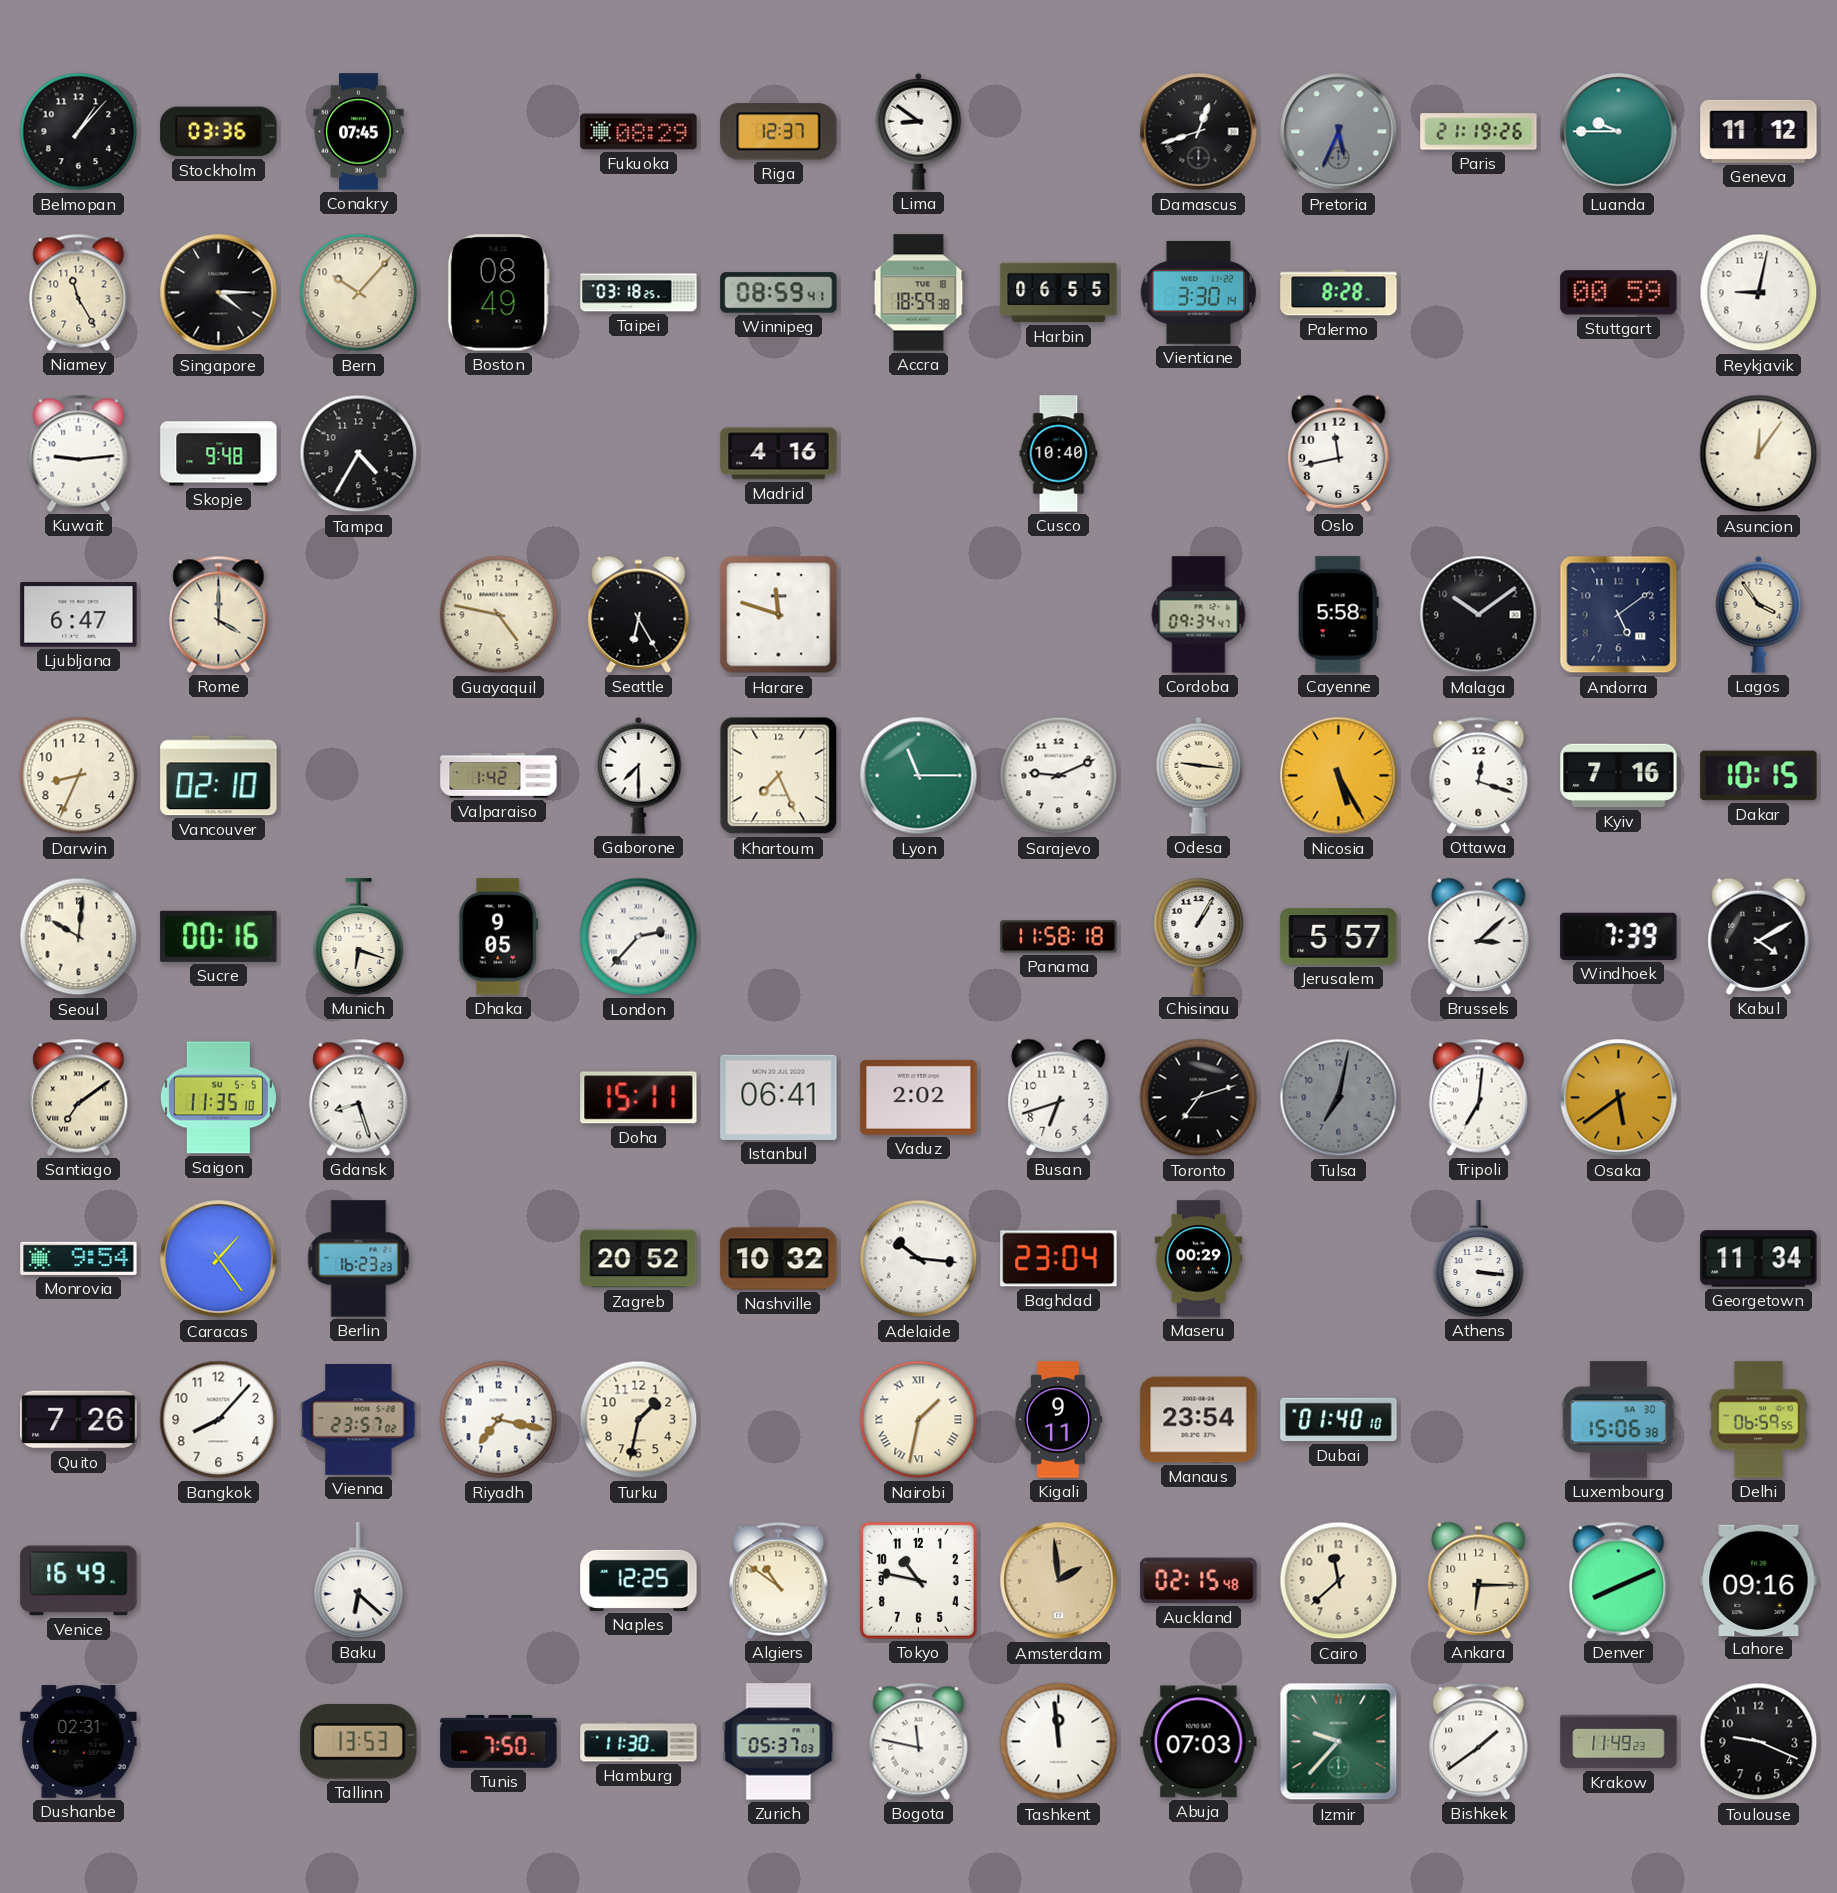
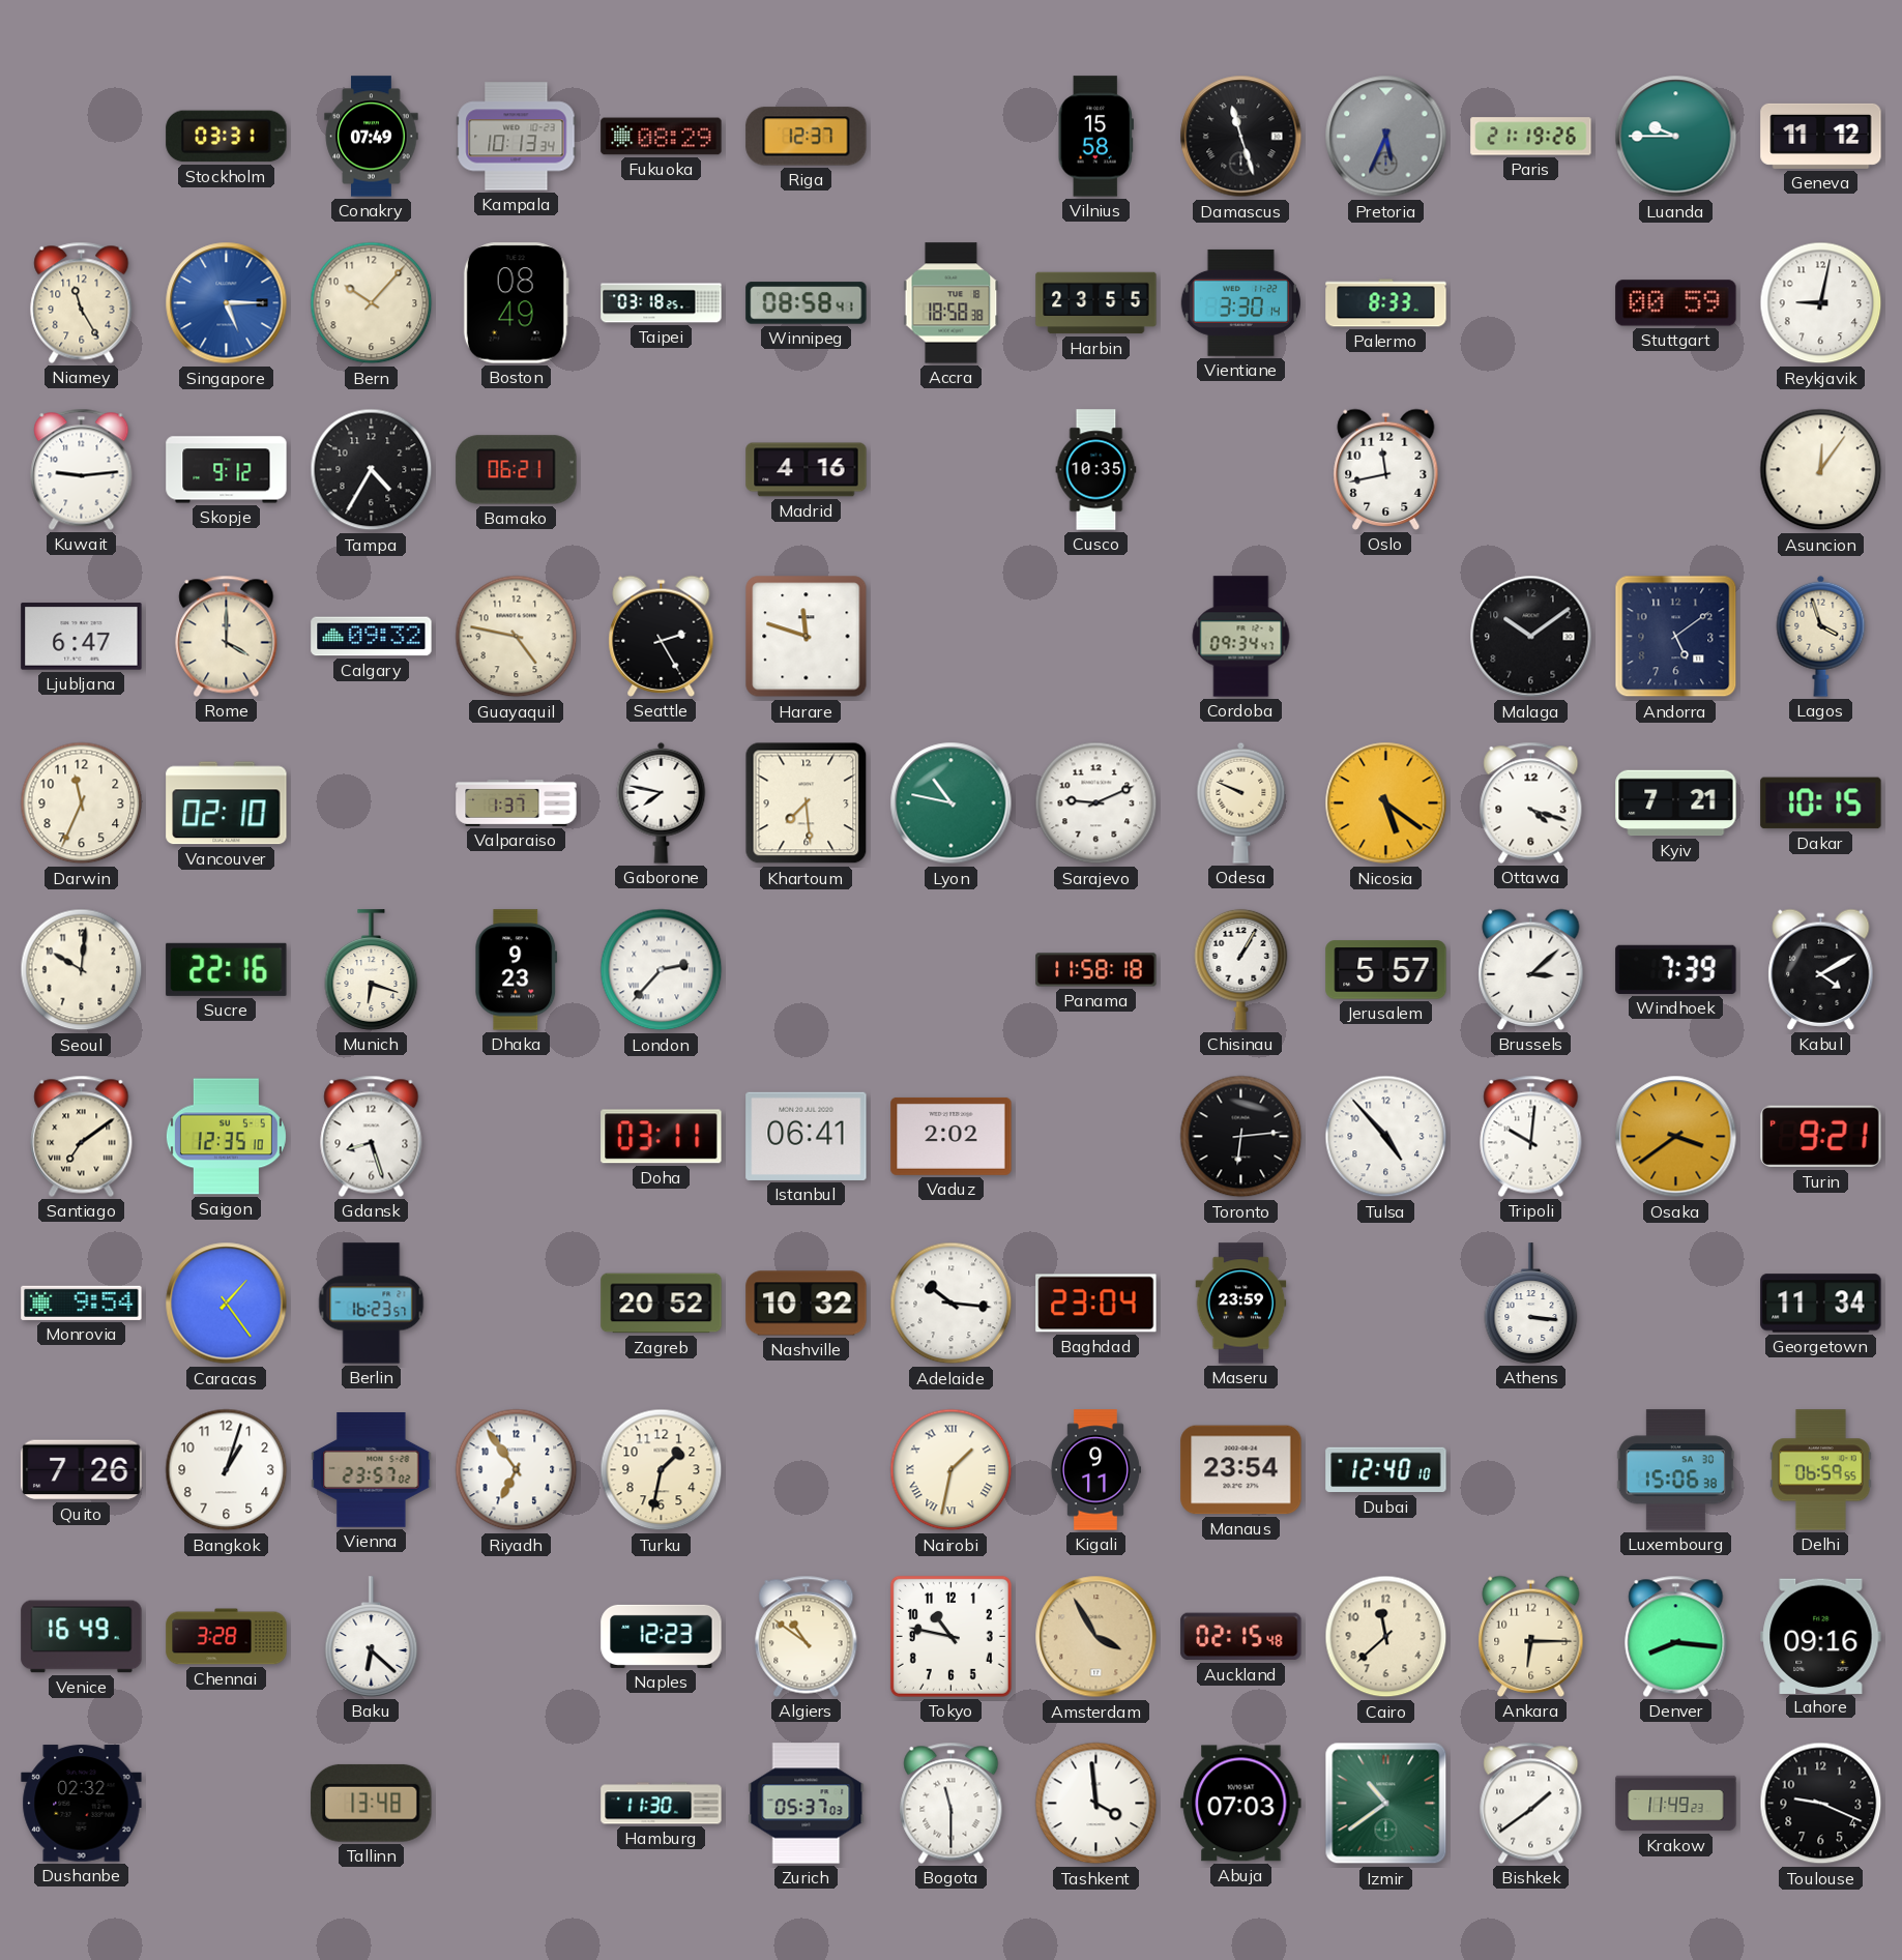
Belmopan: 1:07 -> none
Stockholm: 03:36 -> 03:31
Conakry: 07:45 -> 07:49
Kampala: none -> 10:13
Lima: 8:51 -> none
Vilnius: none -> 15:58
Damascus: 12:42 -> 11:27
Singapore: 4:15 -> 5:15
Singapore dial: black -> blue
Winnipeg: 08:59 -> 08:58
Accra: 18:59 -> 18:58
Harbin: 06:55 -> 23:55
Palermo: 8:28 -> 8:33
Skopje: 9:48 -> 9:12
Bamako: none -> 06:21
Cusco: 10:40 -> 10:35
Calgary: none -> 09:32
Seattle: 6:25 -> 2:25
Cayenne: 5:58 -> none
Lagos: 3:54 -> 3:57
Darwin: 8:34 -> 11:34
Valparaiso: 1:42 -> 1:37
Gaborone: 7:30 -> 7:47
Khartoum: 7:26 -> 7:29
Lyon: 11:15 -> 10:47
Odesa: 9:16 -> 9:49
Nicosia: 5:25 -> 5:21
Ottawa: 12:18 -> 4:18
Kyiv: 7:16 -> 7:21
Sucre: 00:16 -> 22:16
Dhaka: 9:05 -> 9:23
Saigon: 11:35 -> 12:35
Doha: 15:11 -> 03:11
Busan: 6:42 -> none
Toronto: 7:12 -> 6:14
Tulsa: 7:02 -> 4:53
Tulsa dial: grey -> white
Tripoli: 7:01 -> 10:01
Osaka: 5:39 -> 3:39
Turin: none -> 9:21
Berlin: 16:23:23 -> 16:23:57
Maseru: 00:29 -> 23:59
Bangkok: 8:07 -> 1:03
Riyadh: 7:17 -> 6:54
Dubai: 01:40 -> 12:40
Chennai: none -> 3:28
Naples: 12:25 -> 12:23
Amsterdam: 1:59 -> 3:55
Denver: 8:11 -> 8:16
Dushanbe: 02:31 -> 02:32
Tallinn: 13:53 -> 13:48
Tunis: 7:50 -> none
Bogota: 11:47 -> 11:30
Tashkent: 11:59 -> 3:59
Izmir: 9:37 -> 10:39
